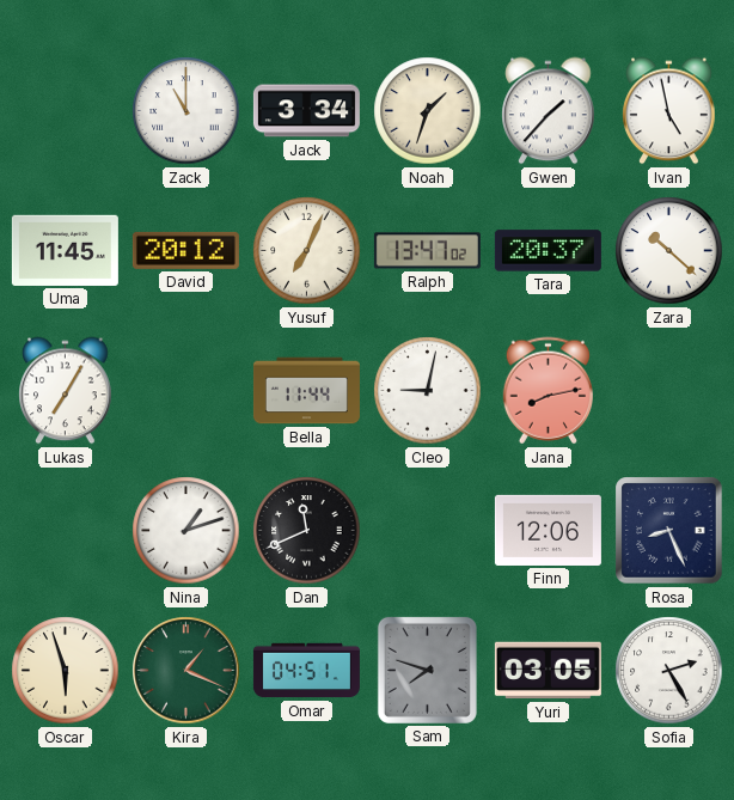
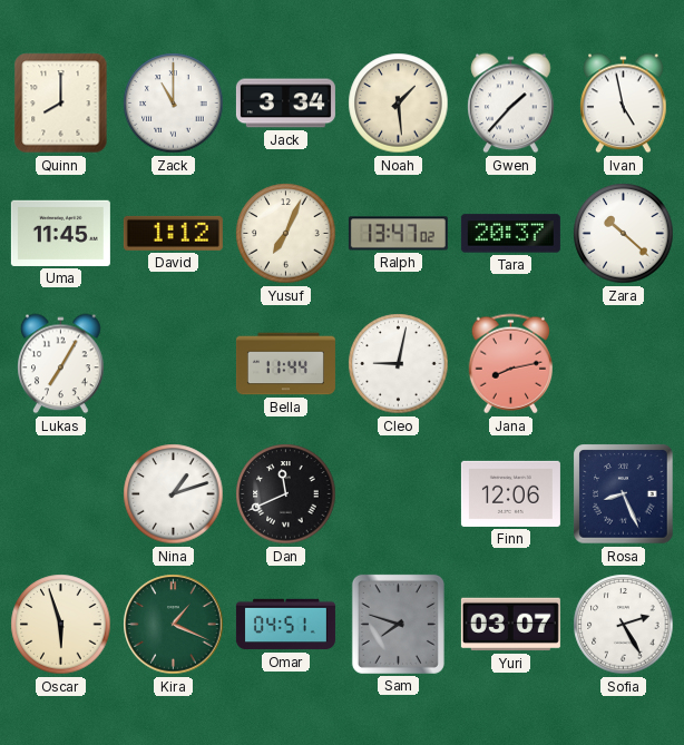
Quinn: none -> 8:00
Noah: 1:33 -> 1:29
David: 20:12 -> 1:12
Yuri: 03:05 -> 03:07
